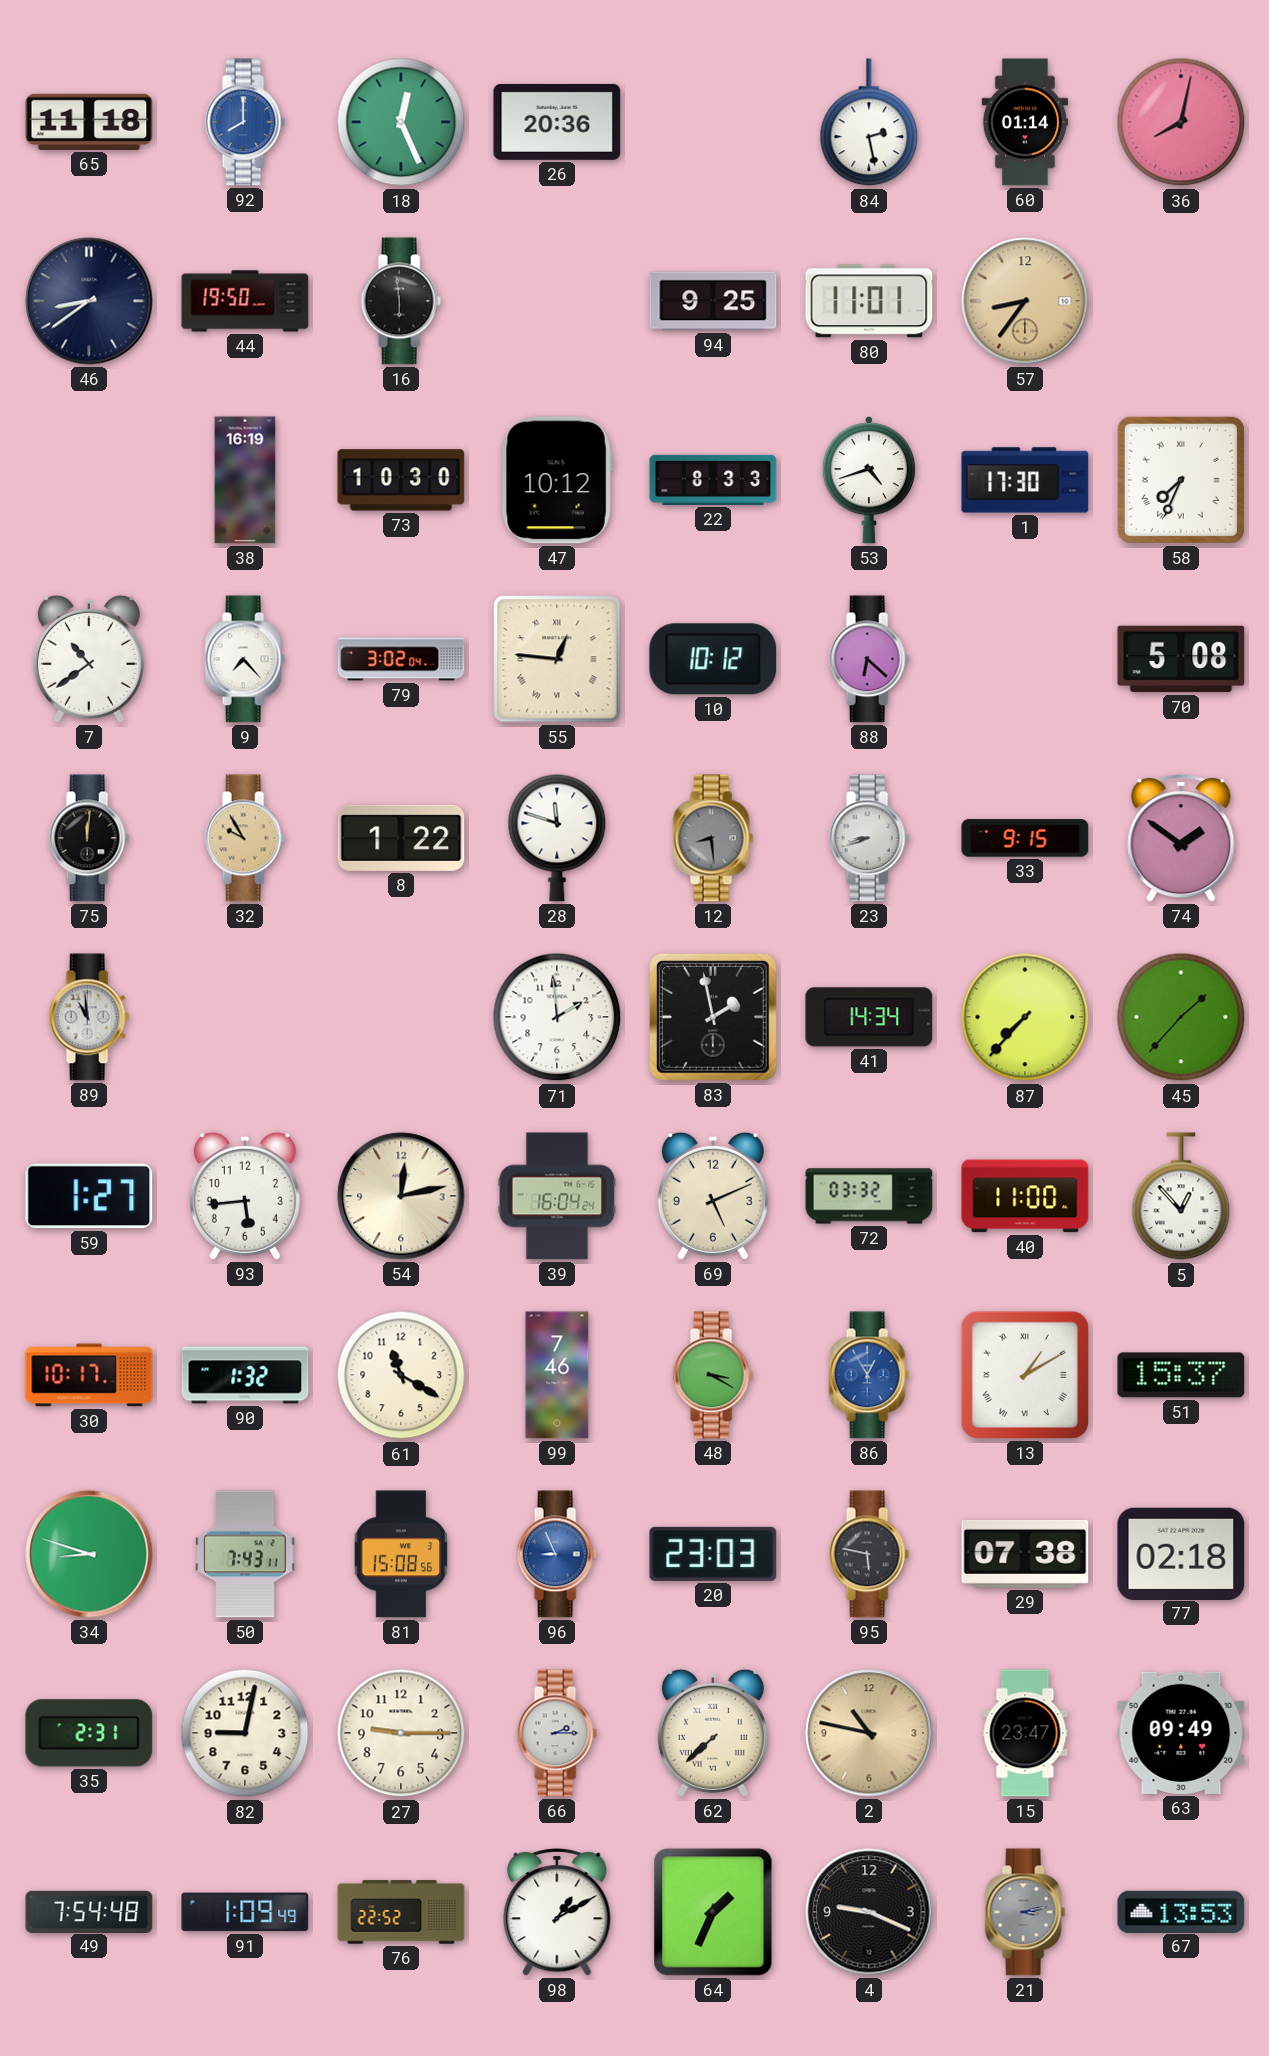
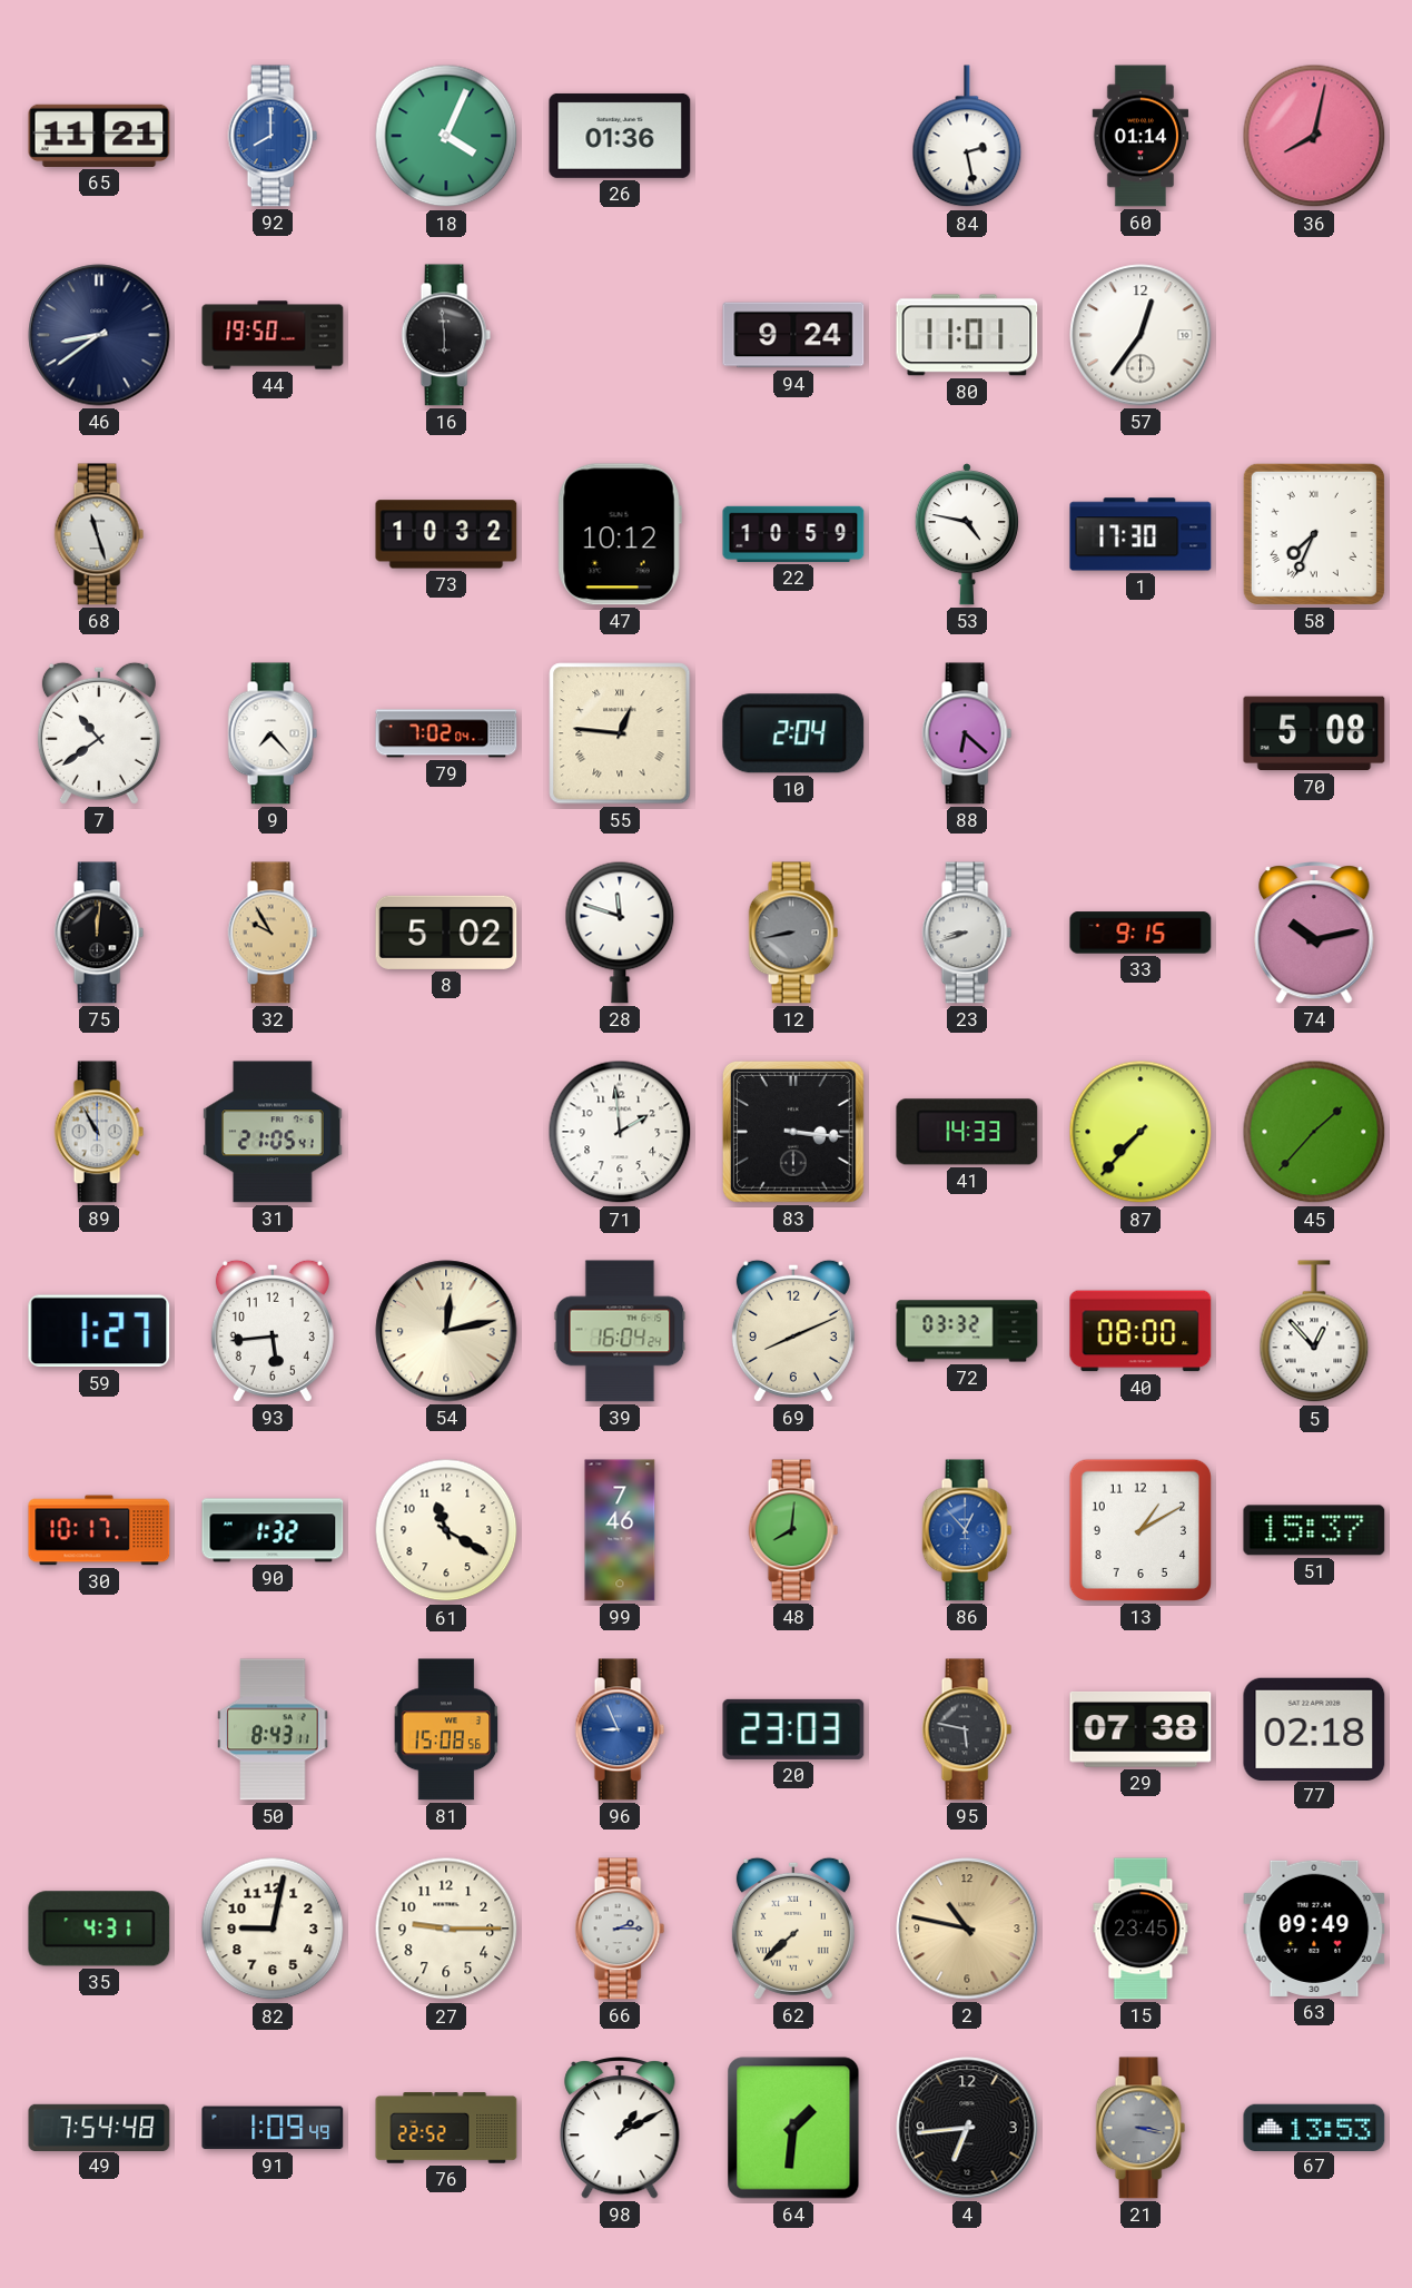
65: 11:18 -> 11:21
18: 12:26 -> 4:04
26: 20:36 -> 01:36
94: 9:25 -> 9:24
57: 8:36 -> 12:36
57 dial: champagne -> white
68: none -> 11:27
38: 16:19 -> none
73: 10:30 -> 10:32
22: 8:33 -> 10:59
53: 4:42 -> 4:47
79: 3:02 -> 7:02
10: 10:12 -> 2:04
8: 1:22 -> 5:02
12: 8:29 -> 8:43
74: 1:51 -> 10:13
89: 10:59 -> 10:55
31: none -> 21:05
83: 1:58 -> 3:16
41: 14:34 -> 14:33
69: 5:11 -> 8:11
40: 11:00 -> 08:00
48: 3:20 -> 8:01
86: 12:55 -> 12:53
13 numerals: Roman -> Arabic
34: 8:48 -> none
50: 7:43 -> 8:43
35: 2:31 -> 4:31
15: 23:47 -> 23:45
64: 1:34 -> 1:31
4: 9:19 -> 6:44
21: 3:13 -> 3:17
